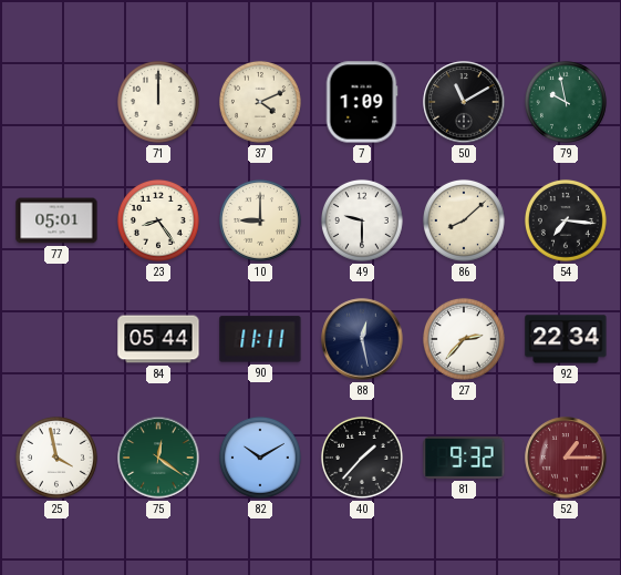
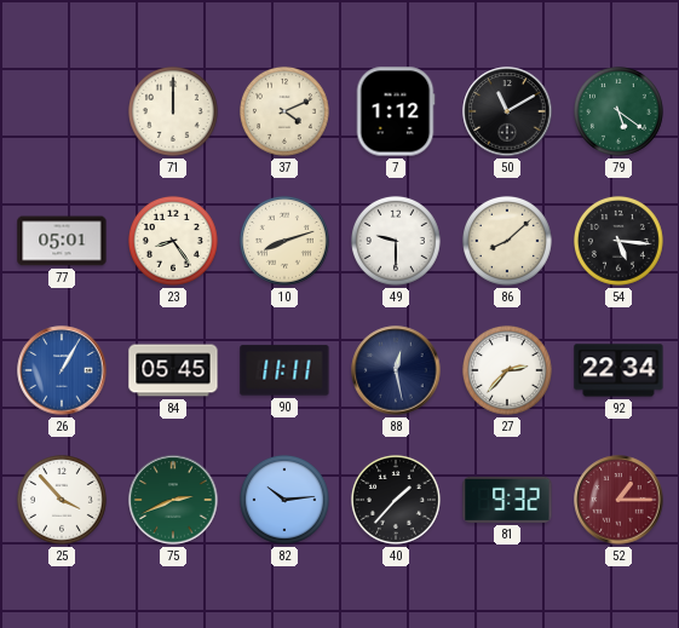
7: 1:09 -> 1:12
79: 9:58 -> 5:21
10: 9:00 -> 8:12
54: 7:16 -> 5:16
26: none -> 1:05
84: 05:44 -> 05:45
25: 3:58 -> 3:53
75: 12:21 -> 2:41
82: 10:10 -> 10:14
